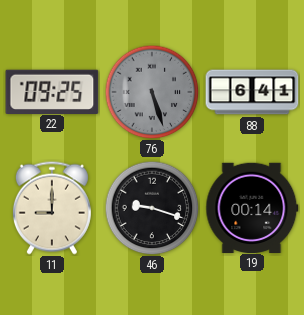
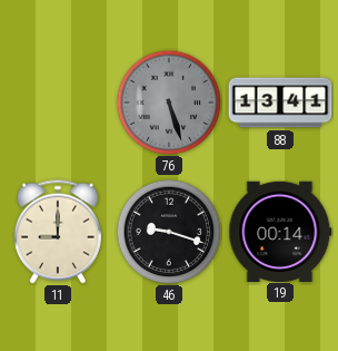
22: 09:25 -> none
88: 6:41 -> 13:41
